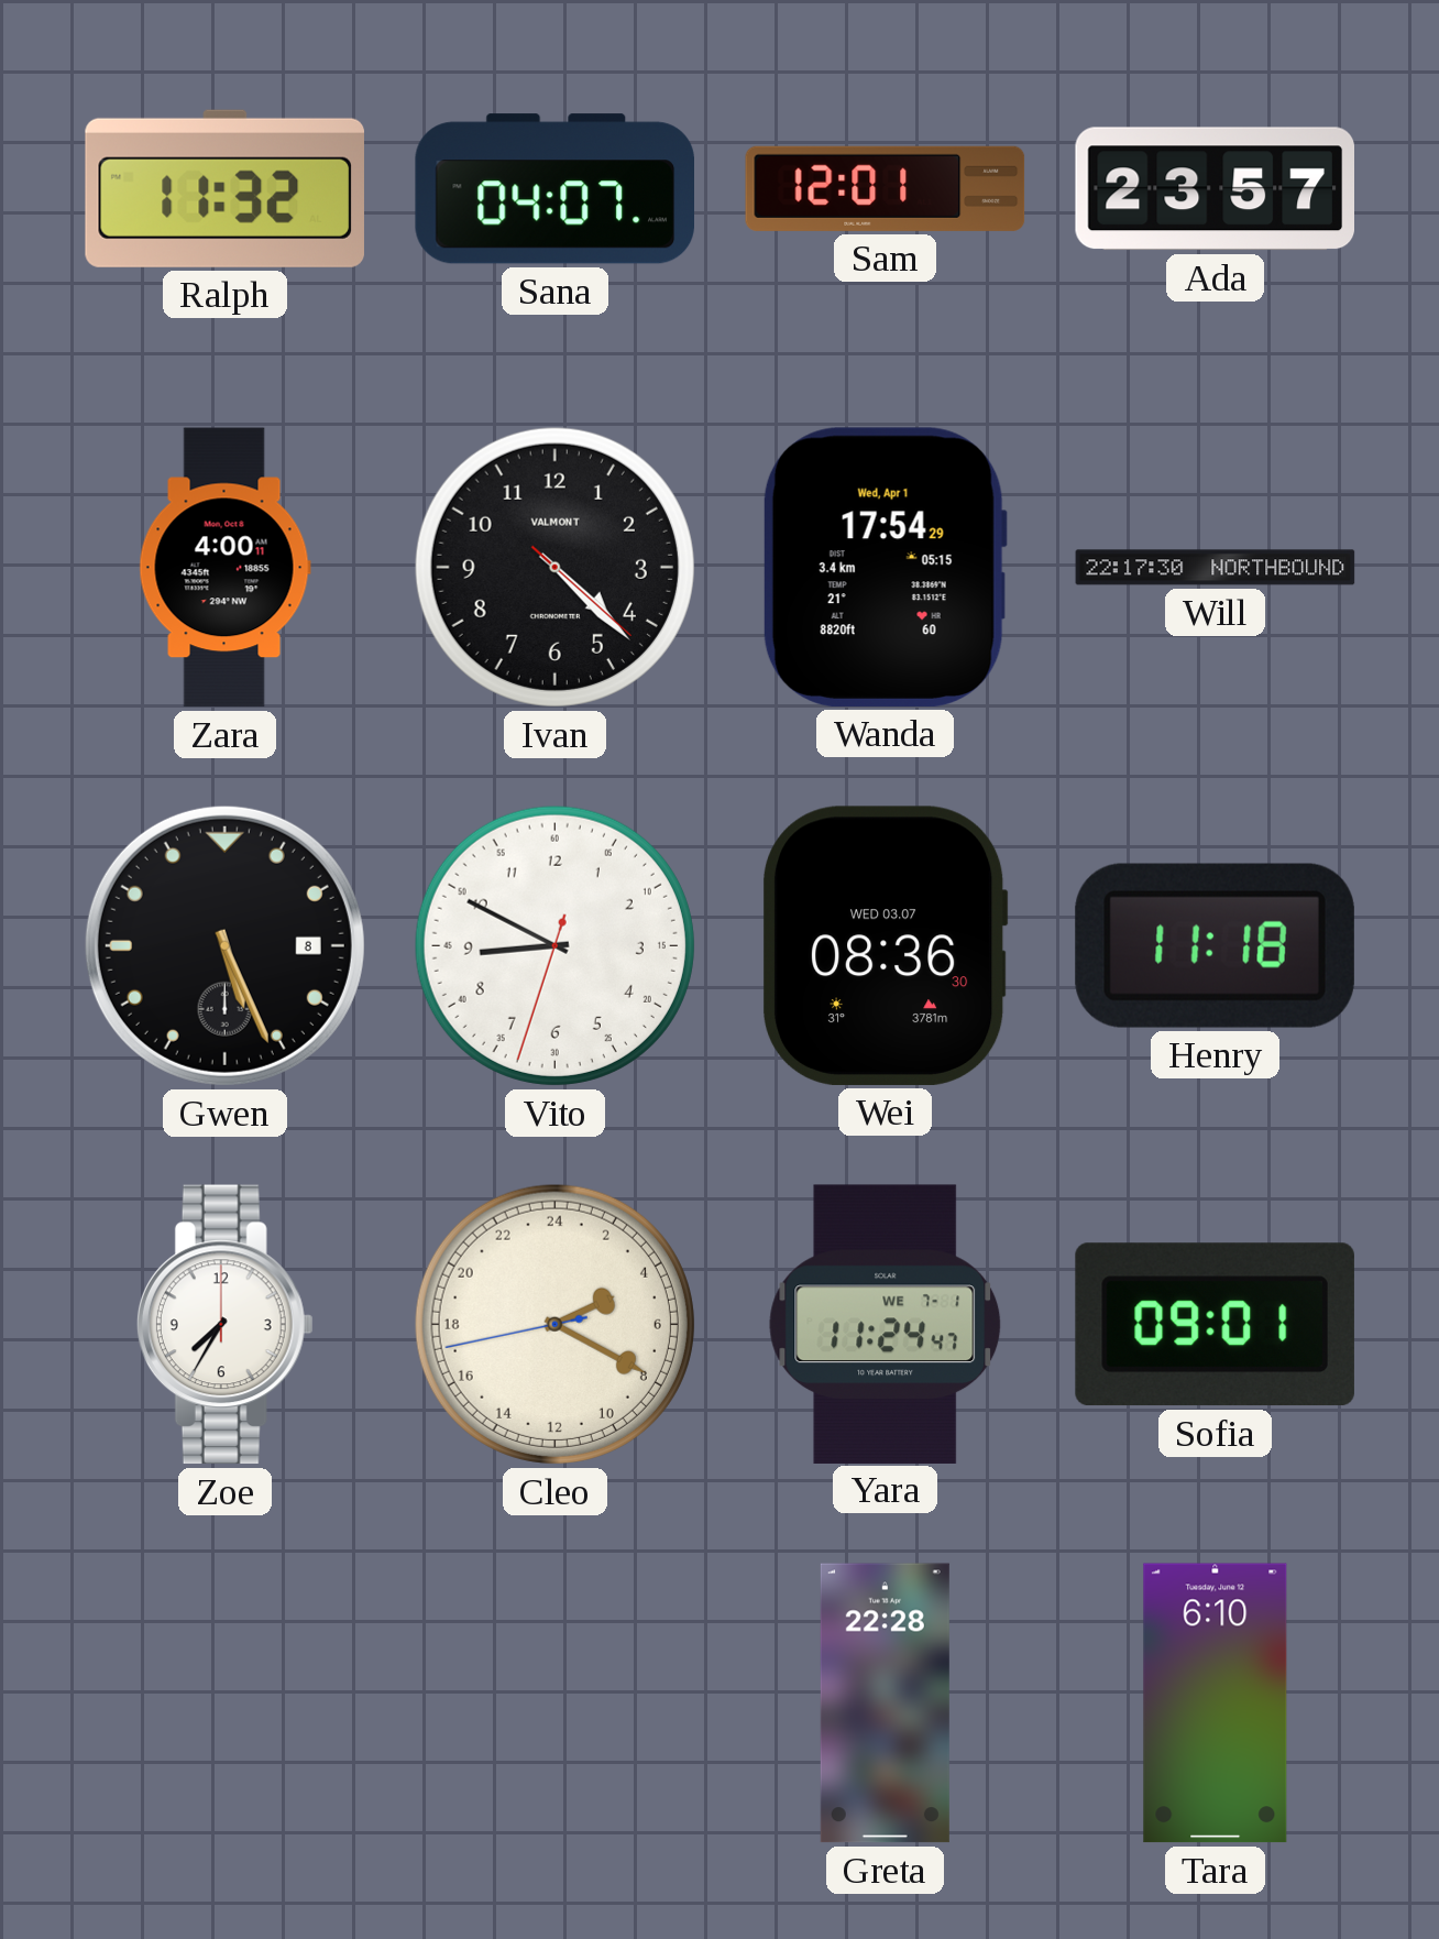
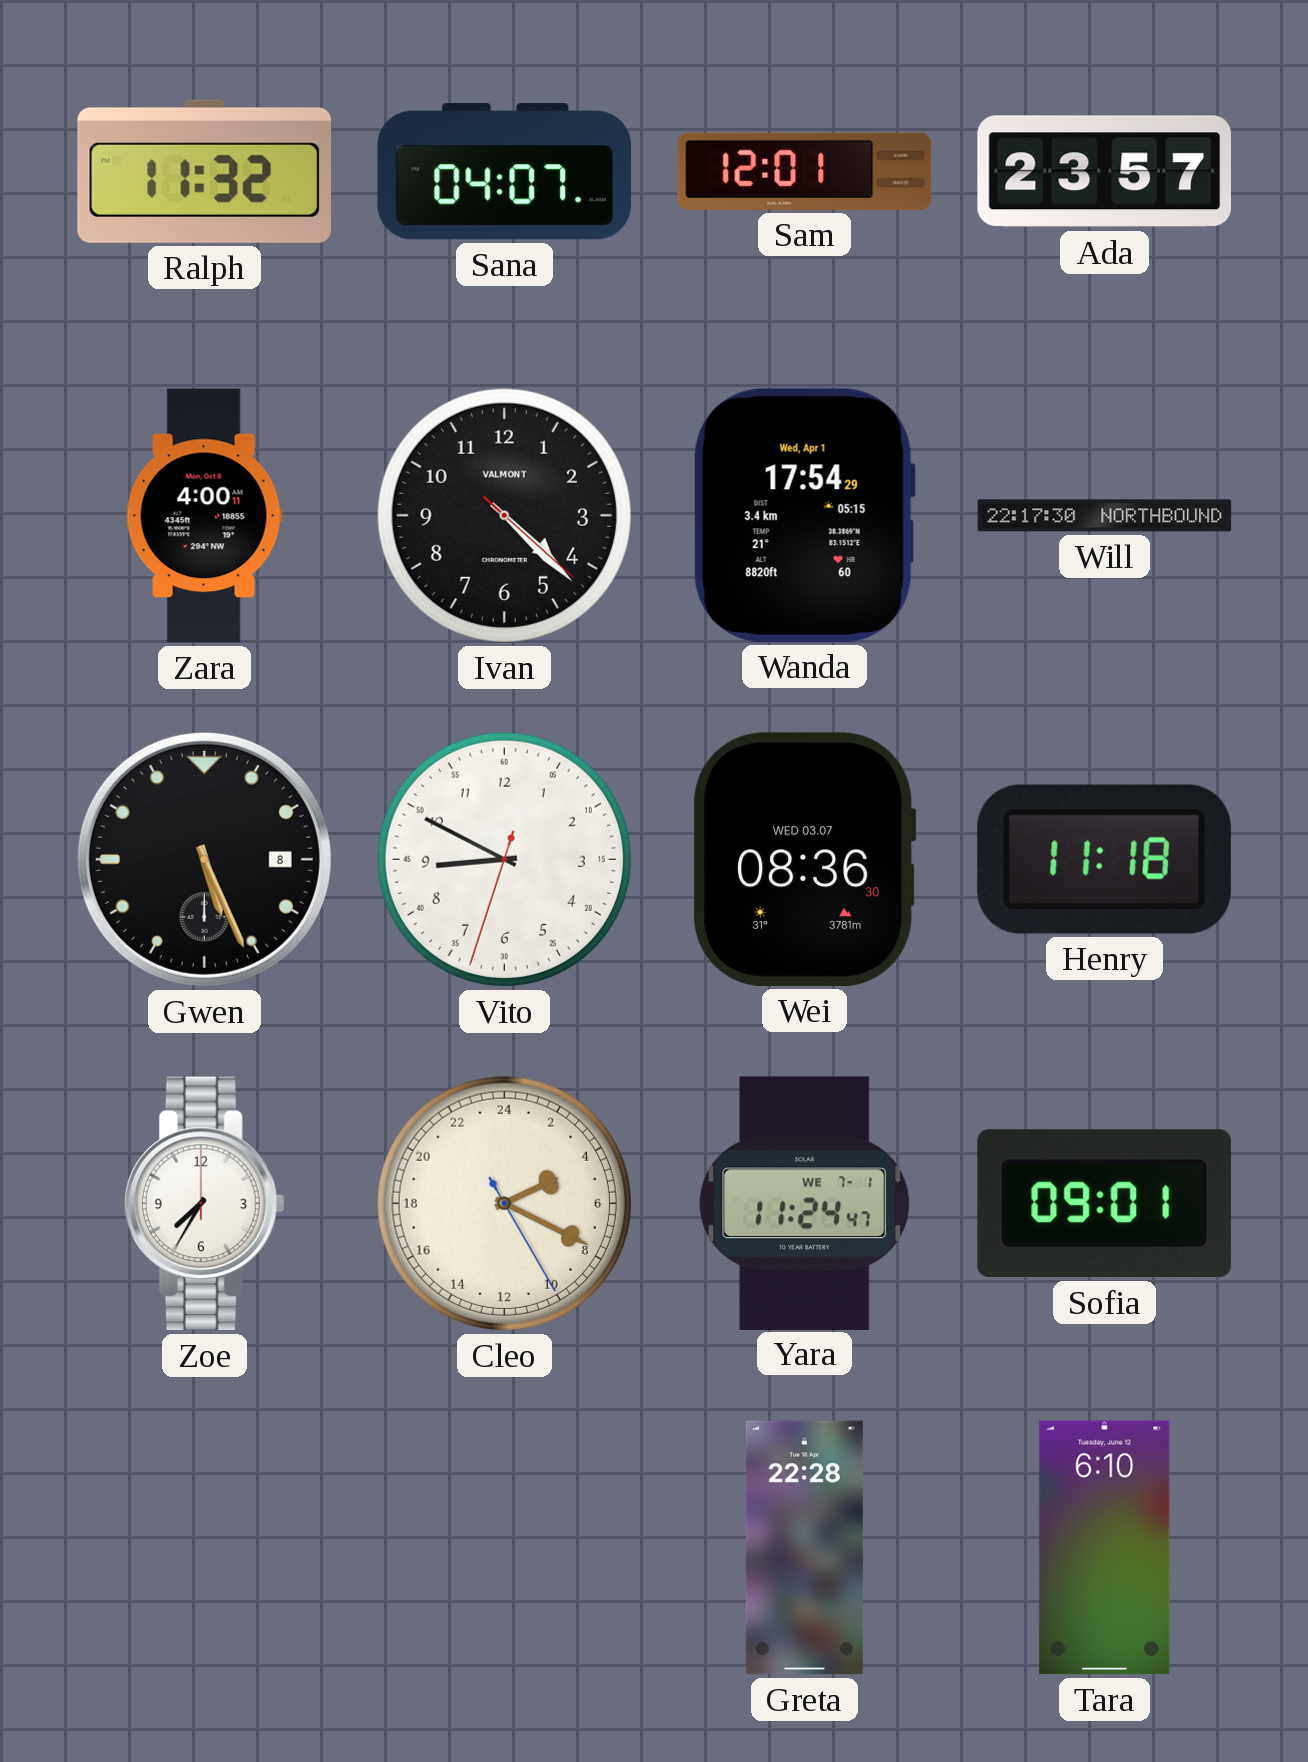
Cleo: 4:19:43 -> 4:19:25
